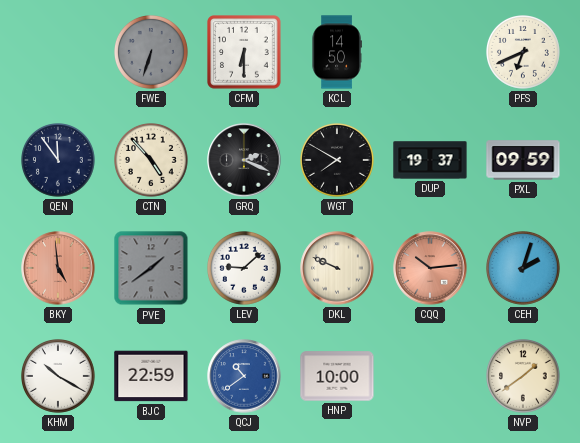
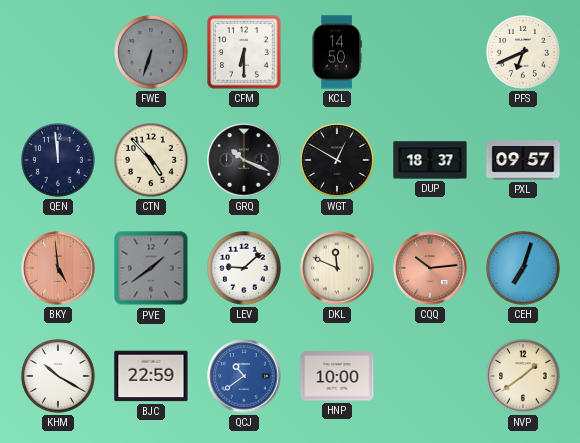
QEN: 11:54 -> 11:59
GRQ: 2:19 -> 10:19
WGT: 7:50 -> 12:50
DUP: 19:37 -> 18:37
PXL: 09:59 -> 09:57
DKL: 9:49 -> 11:49
CEH: 2:03 -> 7:03
